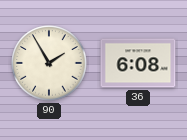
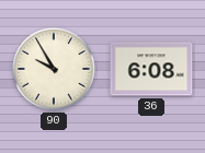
90: 1:55 -> 9:55
